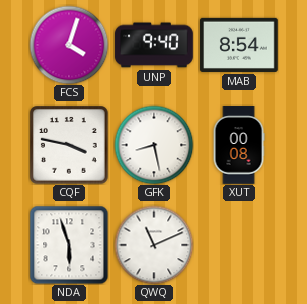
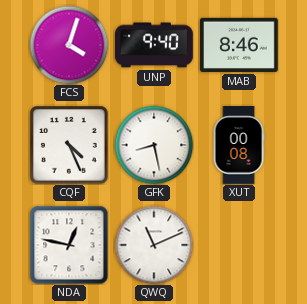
MAB: 8:54 -> 8:46
CQF: 3:47 -> 4:26
NDA: 5:57 -> 12:47
